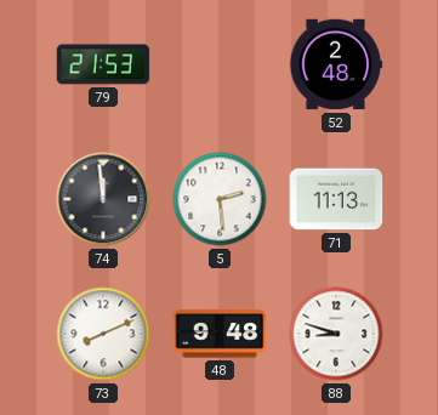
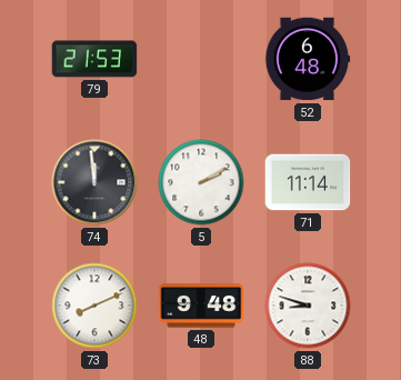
52: 2:48 -> 6:48
5: 2:29 -> 2:10
71: 11:13 -> 11:14
